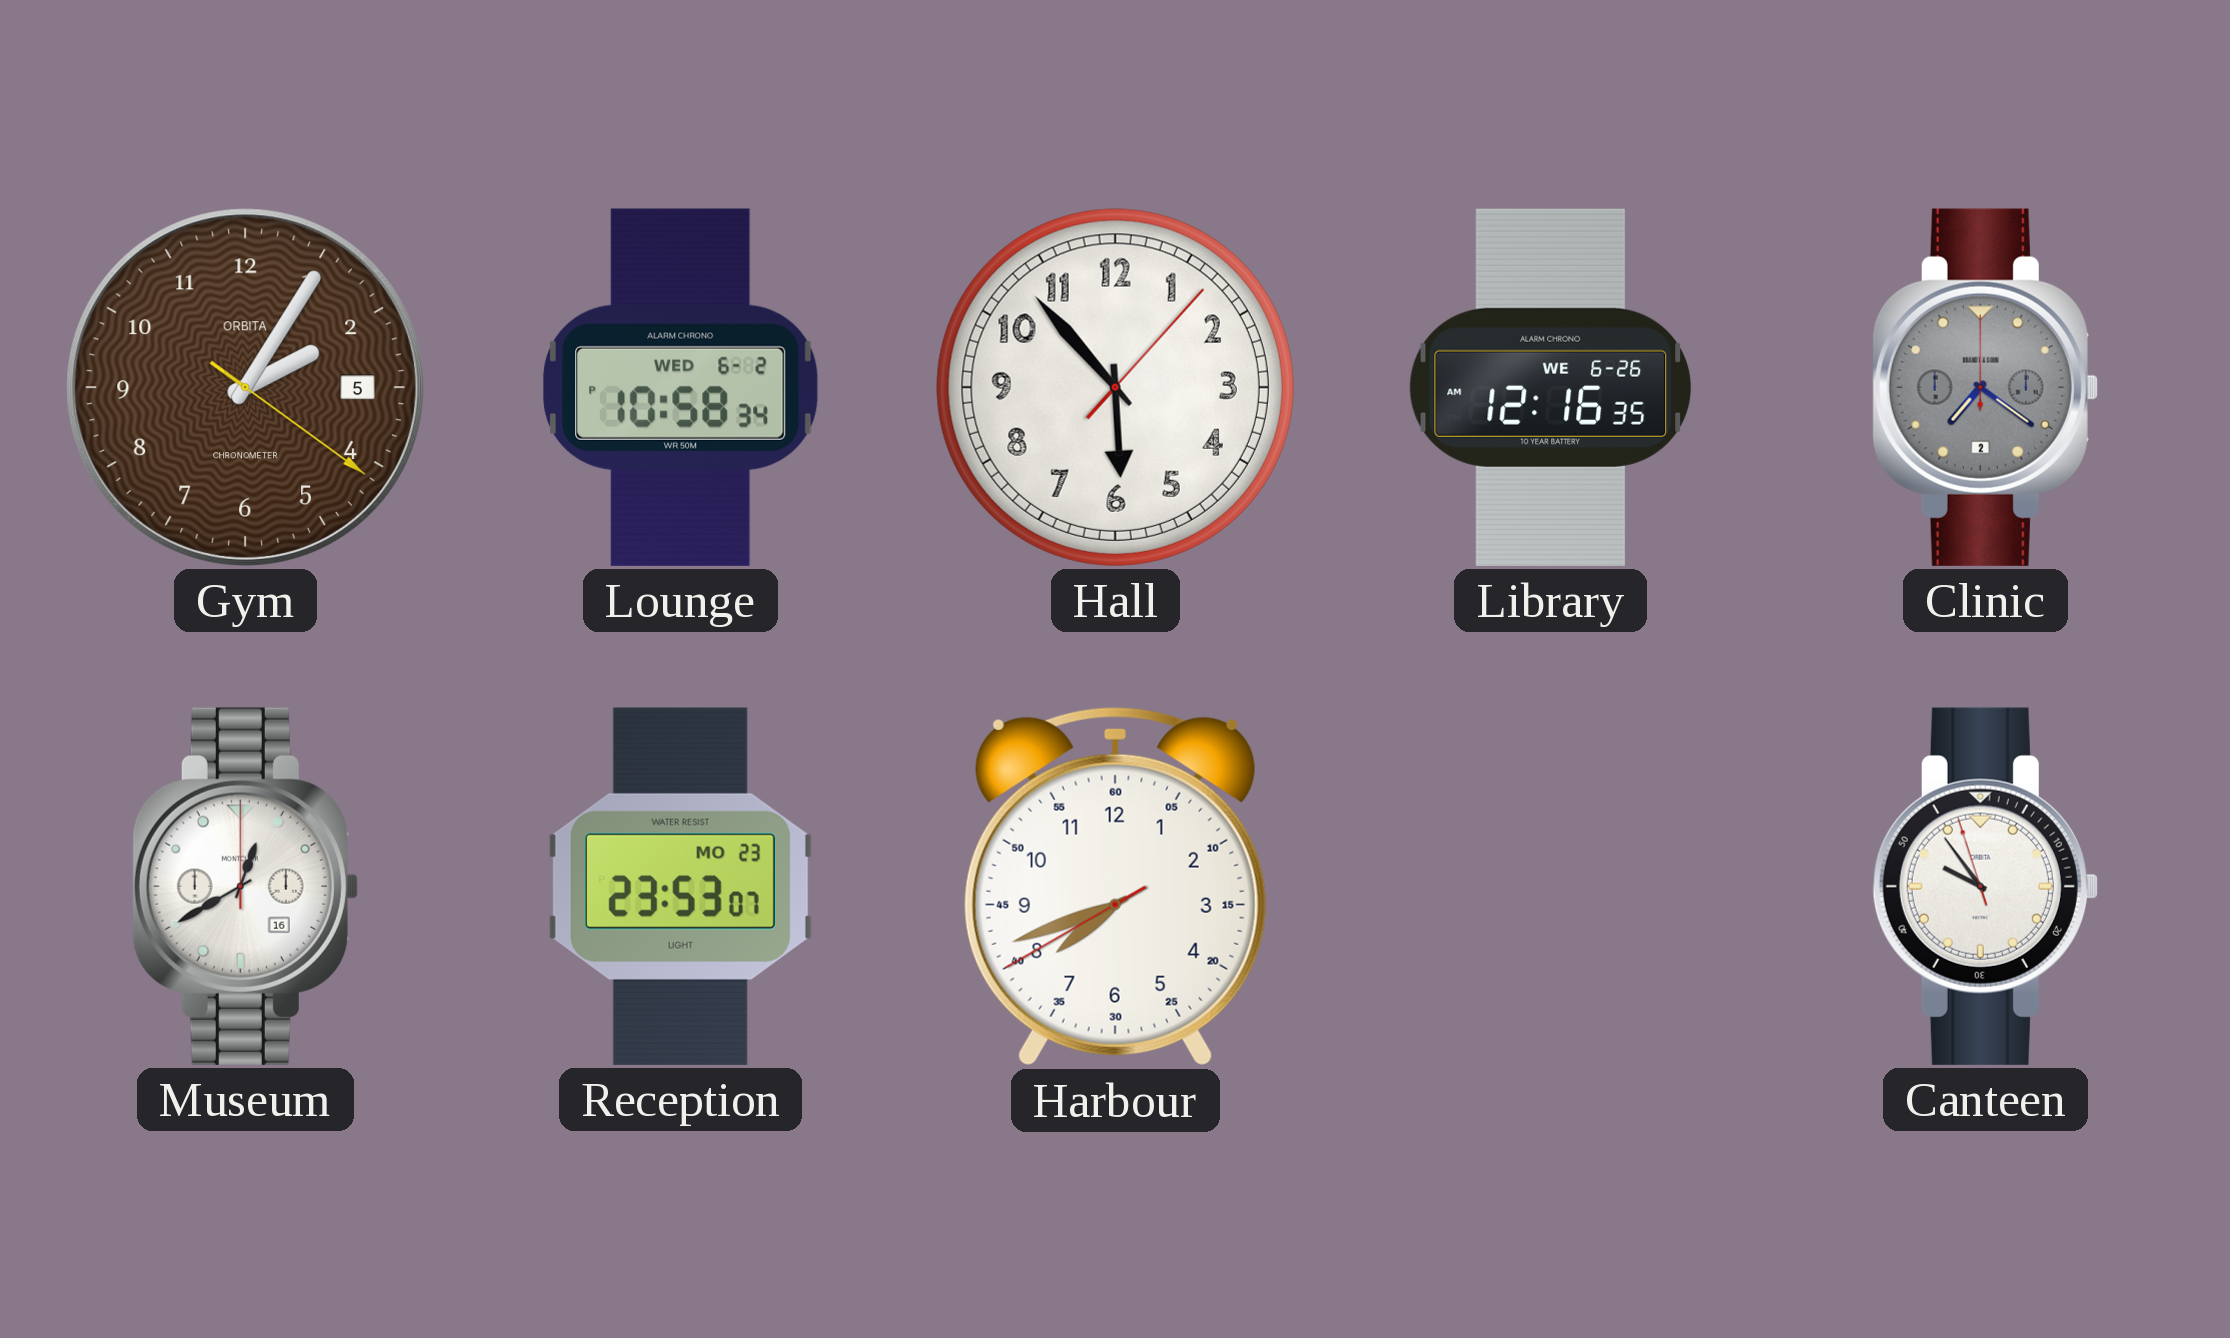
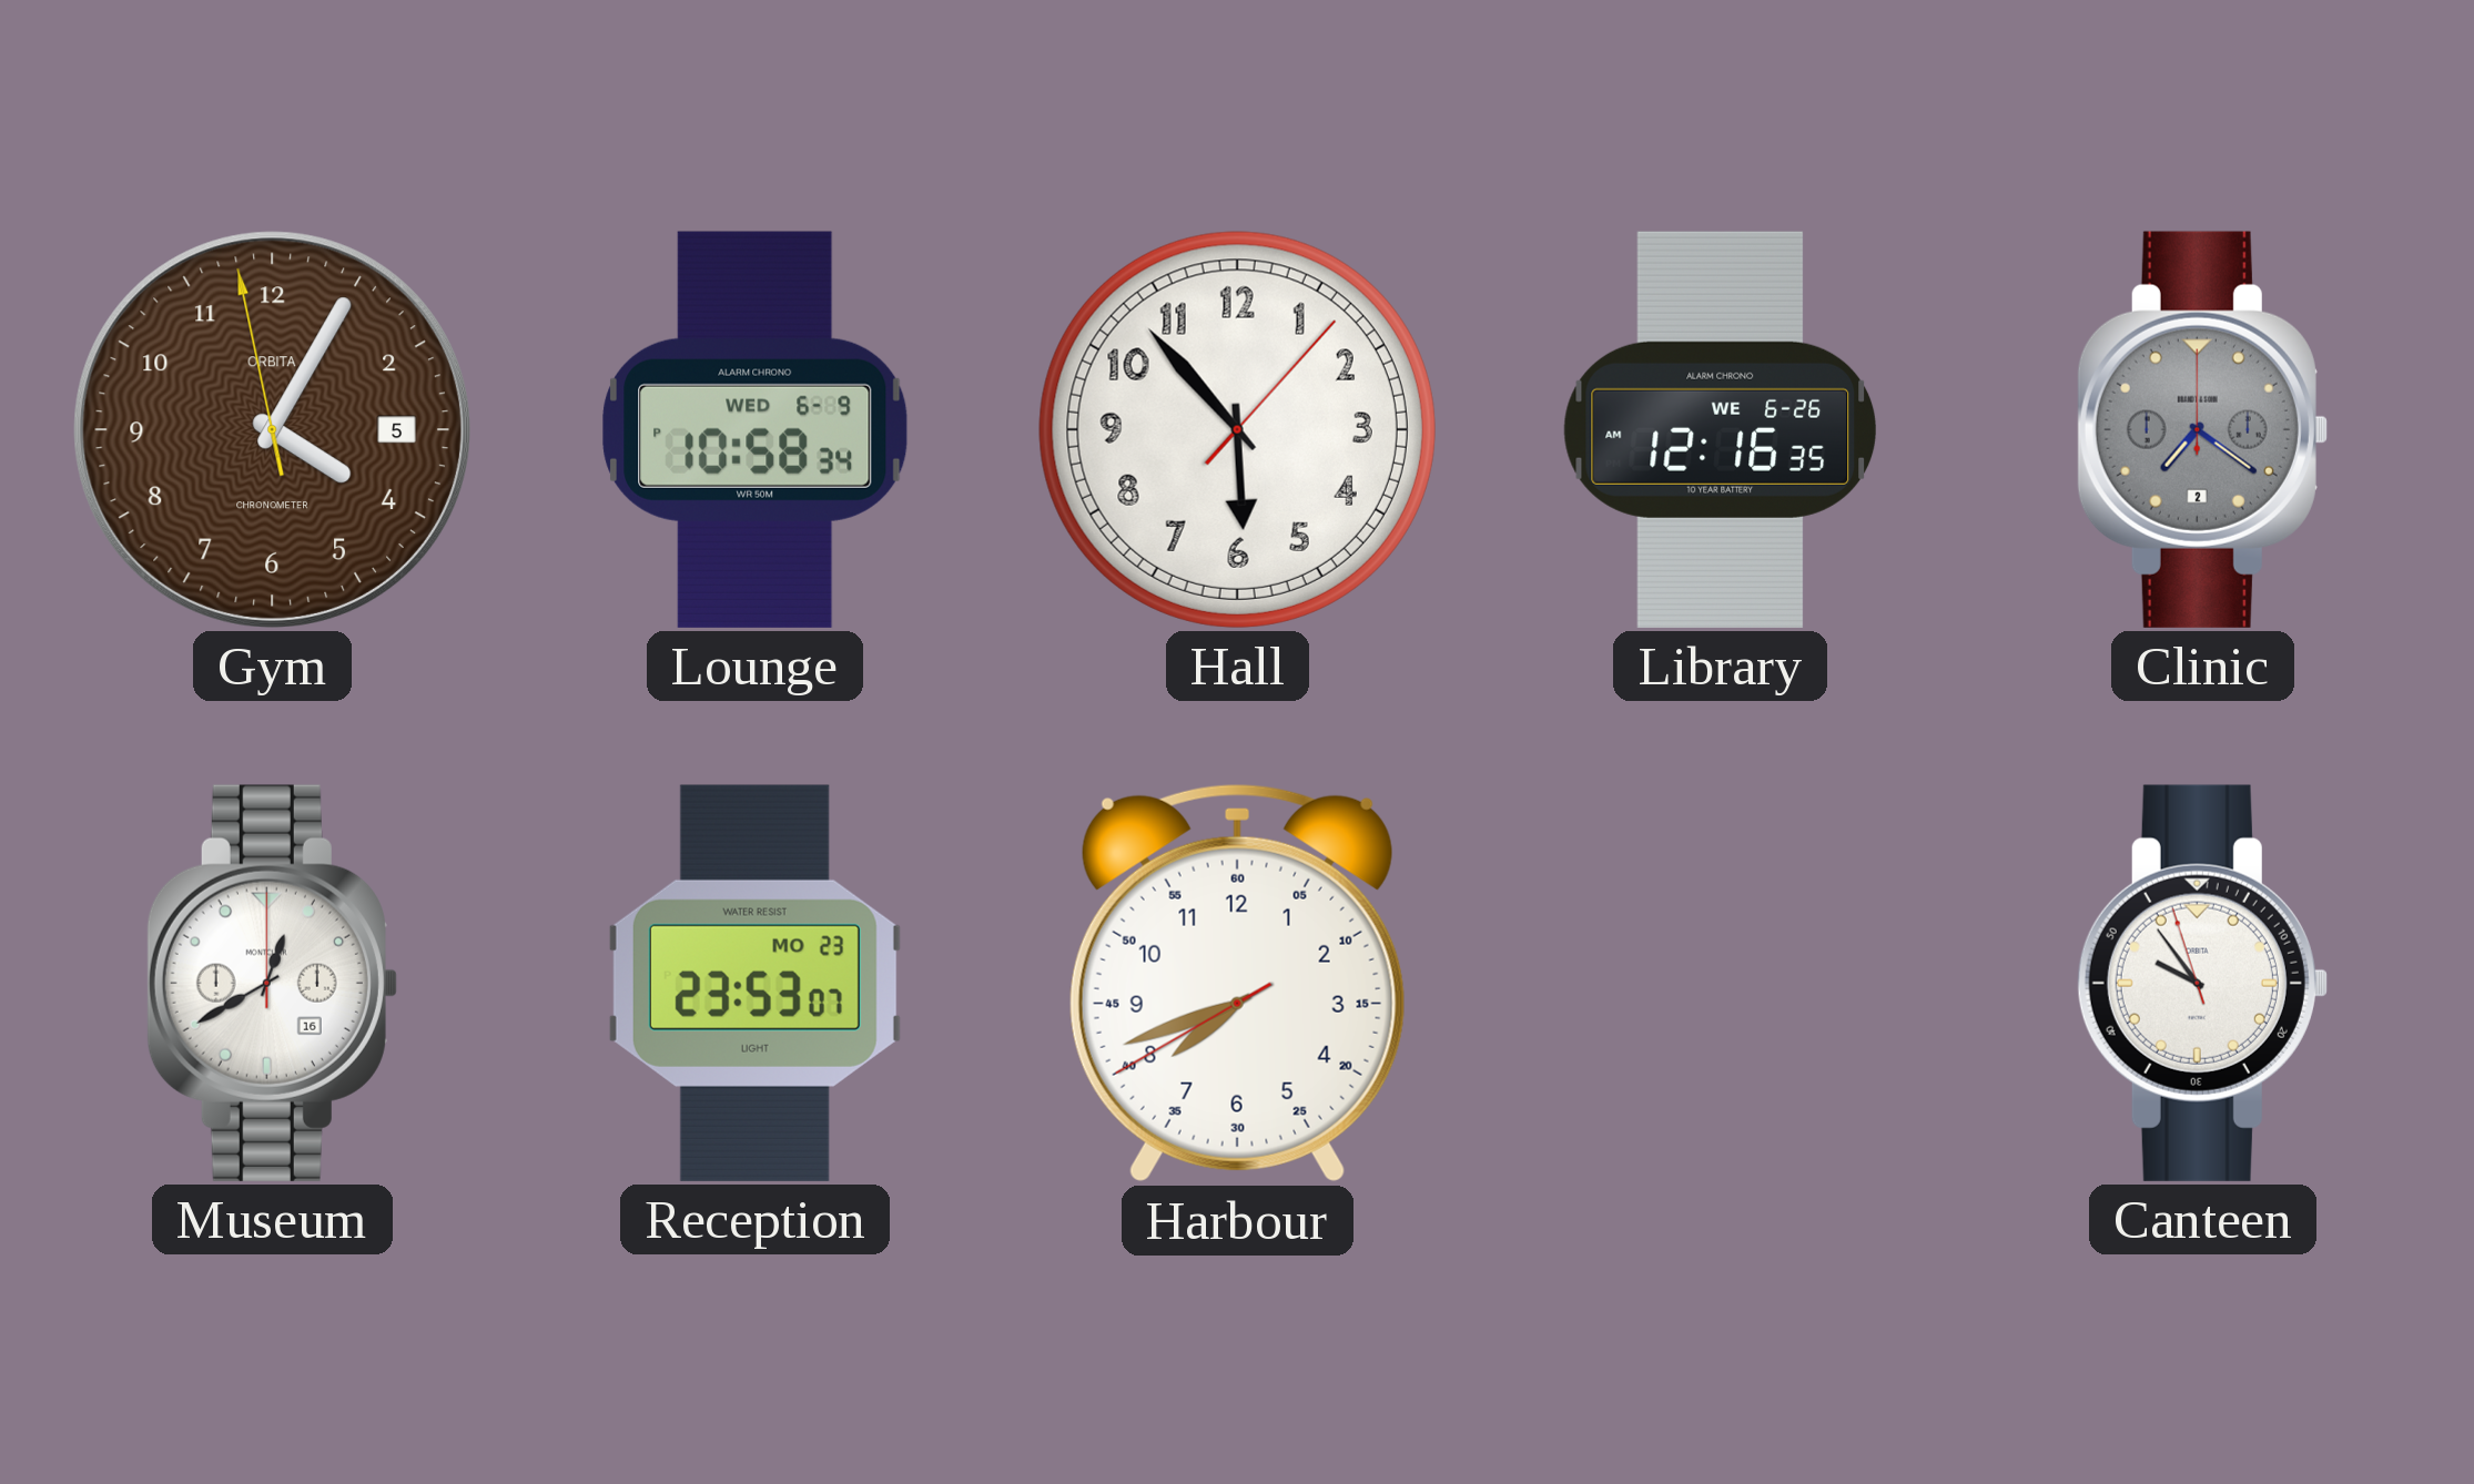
Gym: 2:05 -> 4:04
Lounge date: WED 6-2 -> WED 6-9
